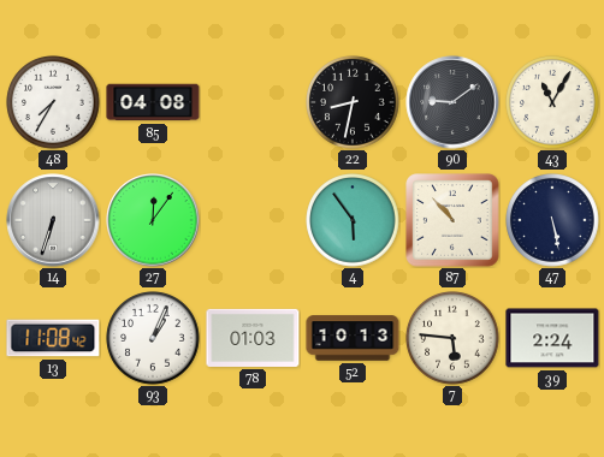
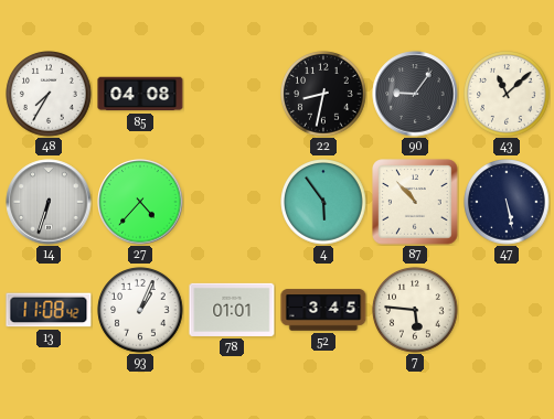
90: 9:09 -> 9:06
43: 11:05 -> 11:08
27: 12:06 -> 4:37
78: 01:03 -> 01:01
52: 10:13 -> 3:45
39: 2:24 -> none
